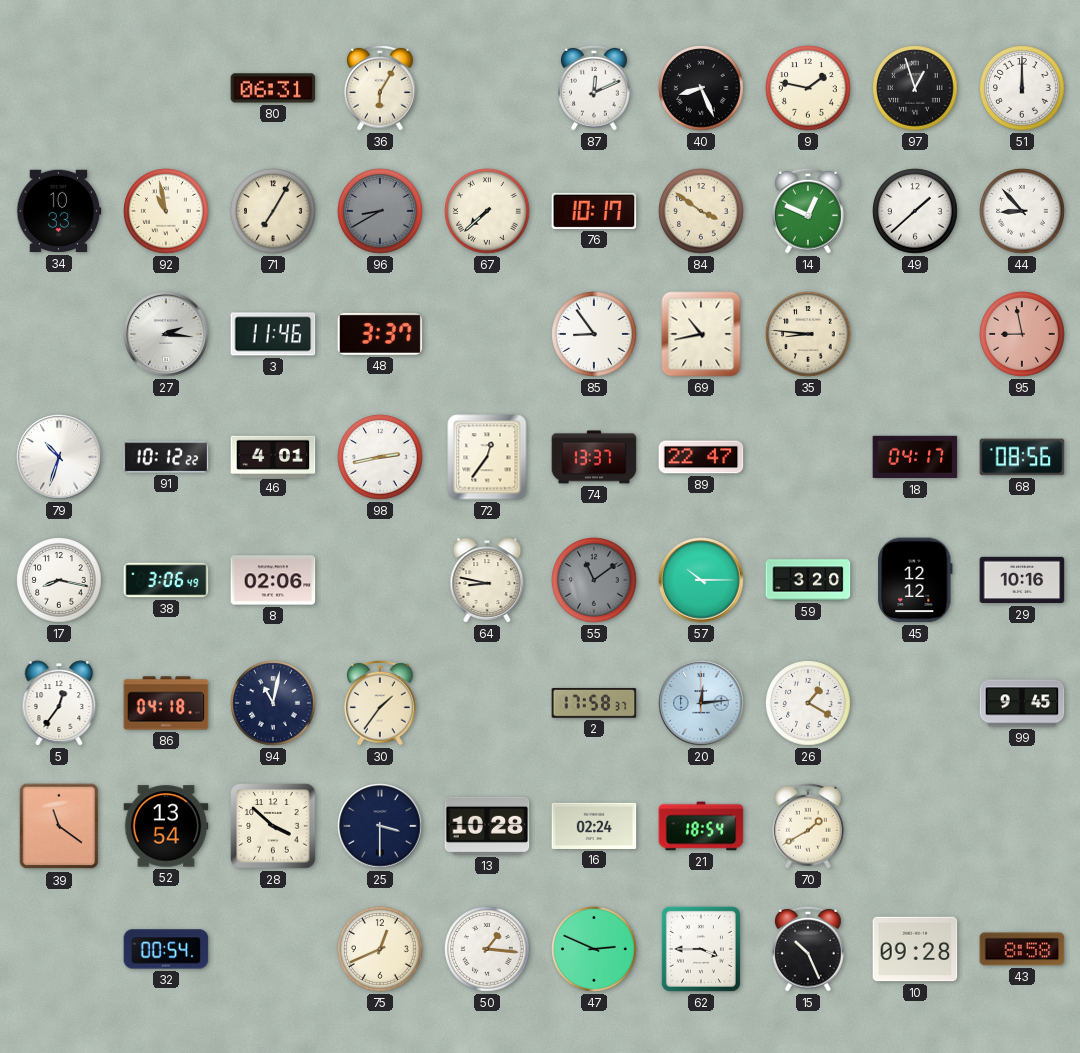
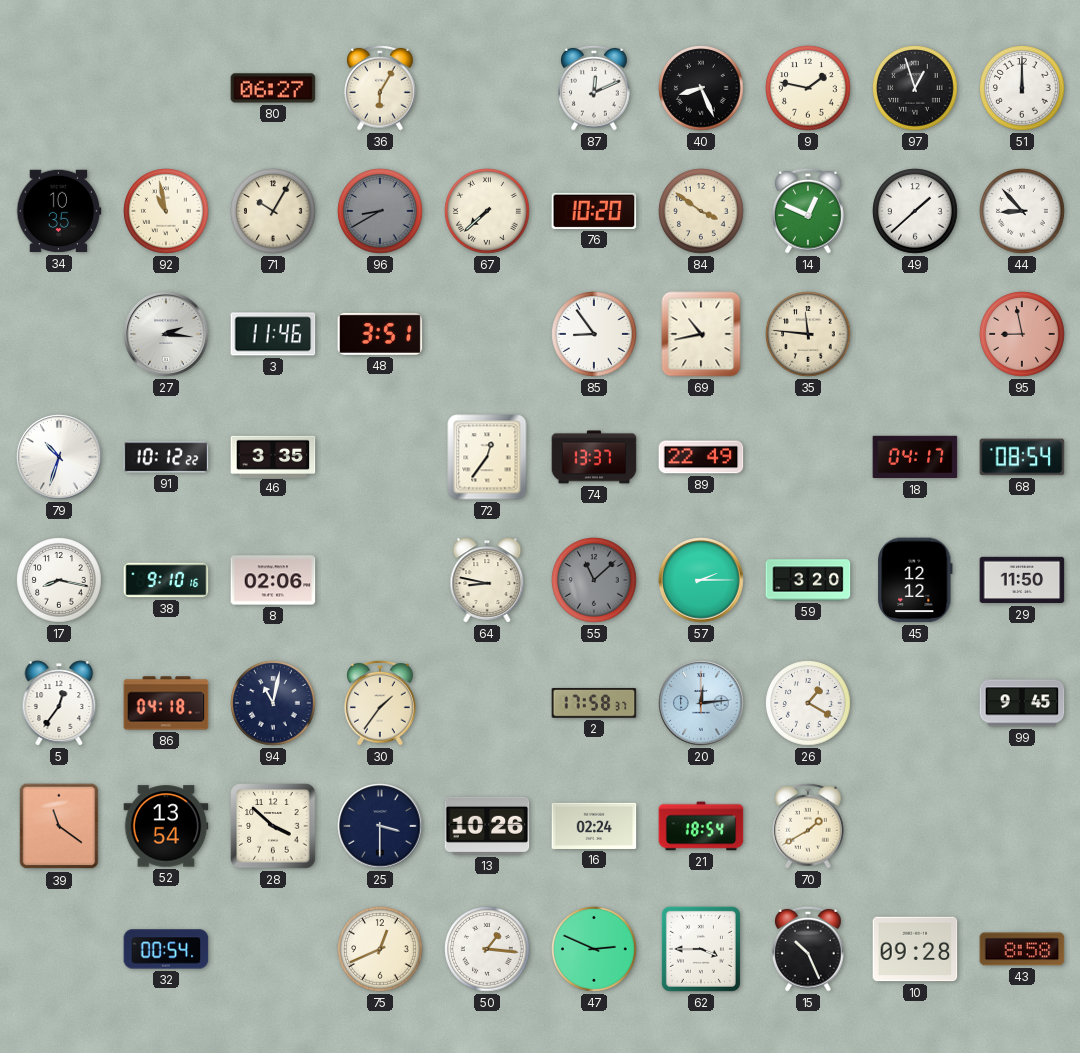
80: 06:31 -> 06:27
34: 10:33 -> 10:35
71: 7:05 -> 10:05
76: 10:17 -> 10:20
48: 3:37 -> 3:51
35: 8:46 -> 11:46
46: 4:01 -> 3:35
98: 2:43 -> none
89: 22:47 -> 22:49
68: 08:56 -> 08:54
38: 3:06 -> 9:10
55: 11:09 -> 11:08
57: 10:15 -> 2:15
29: 10:16 -> 11:50
13: 10:28 -> 10:26
